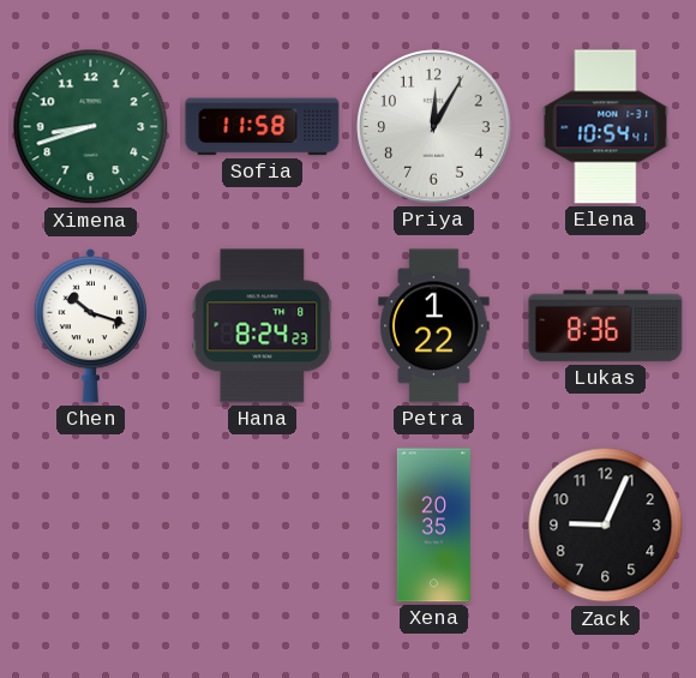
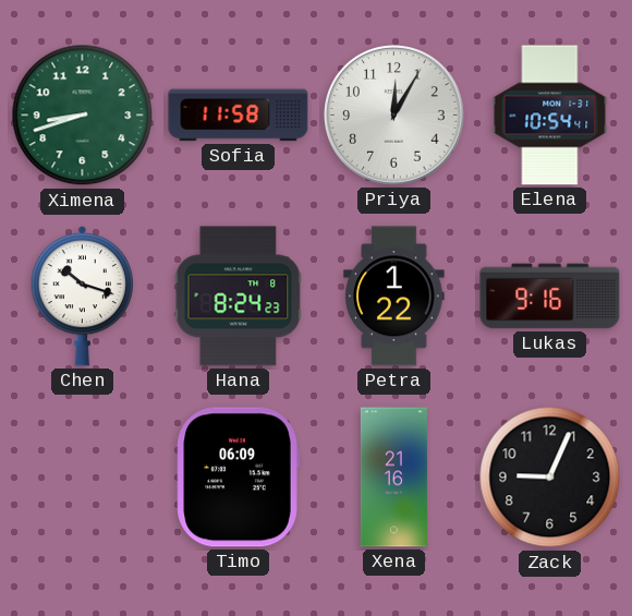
Lukas: 8:36 -> 9:16
Timo: none -> 06:09
Xena: 20:35 -> 21:16
